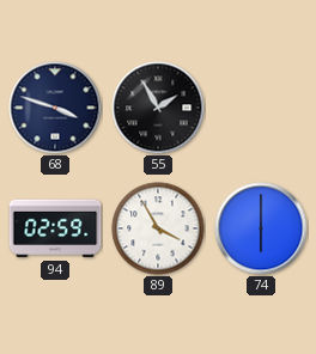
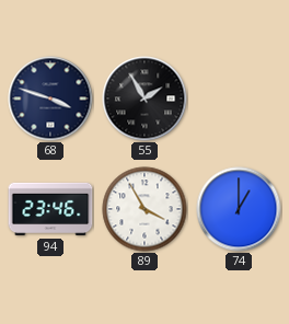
94: 02:59 -> 23:46
74: 6:00 -> 1:00
